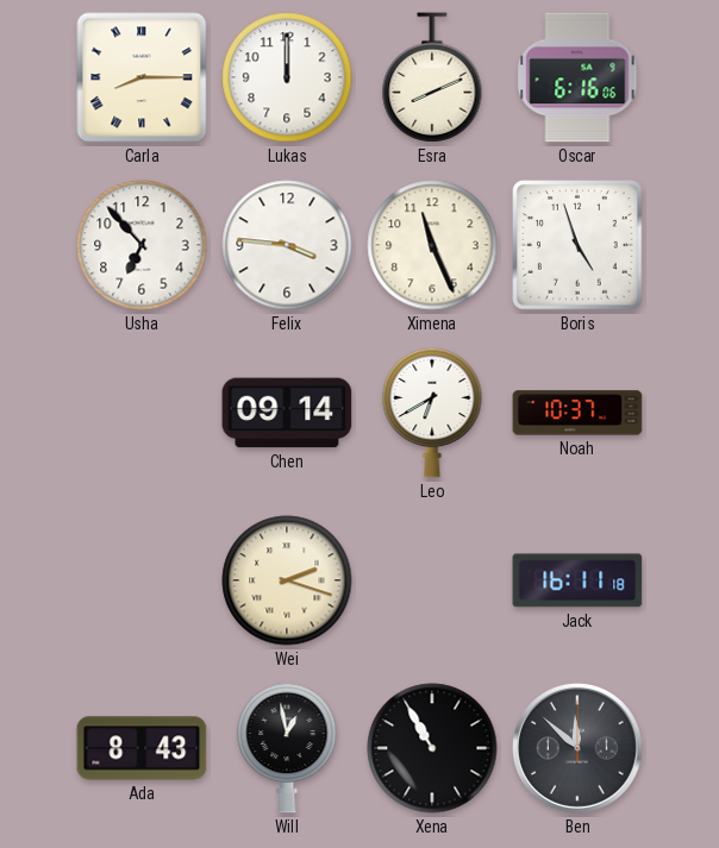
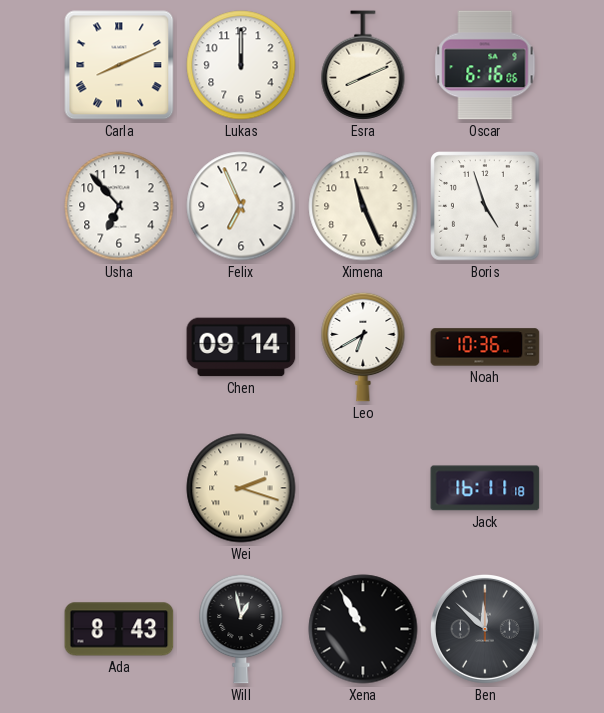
Carla: 8:15 -> 8:11
Felix: 3:46 -> 6:56
Noah: 10:37 -> 10:36
